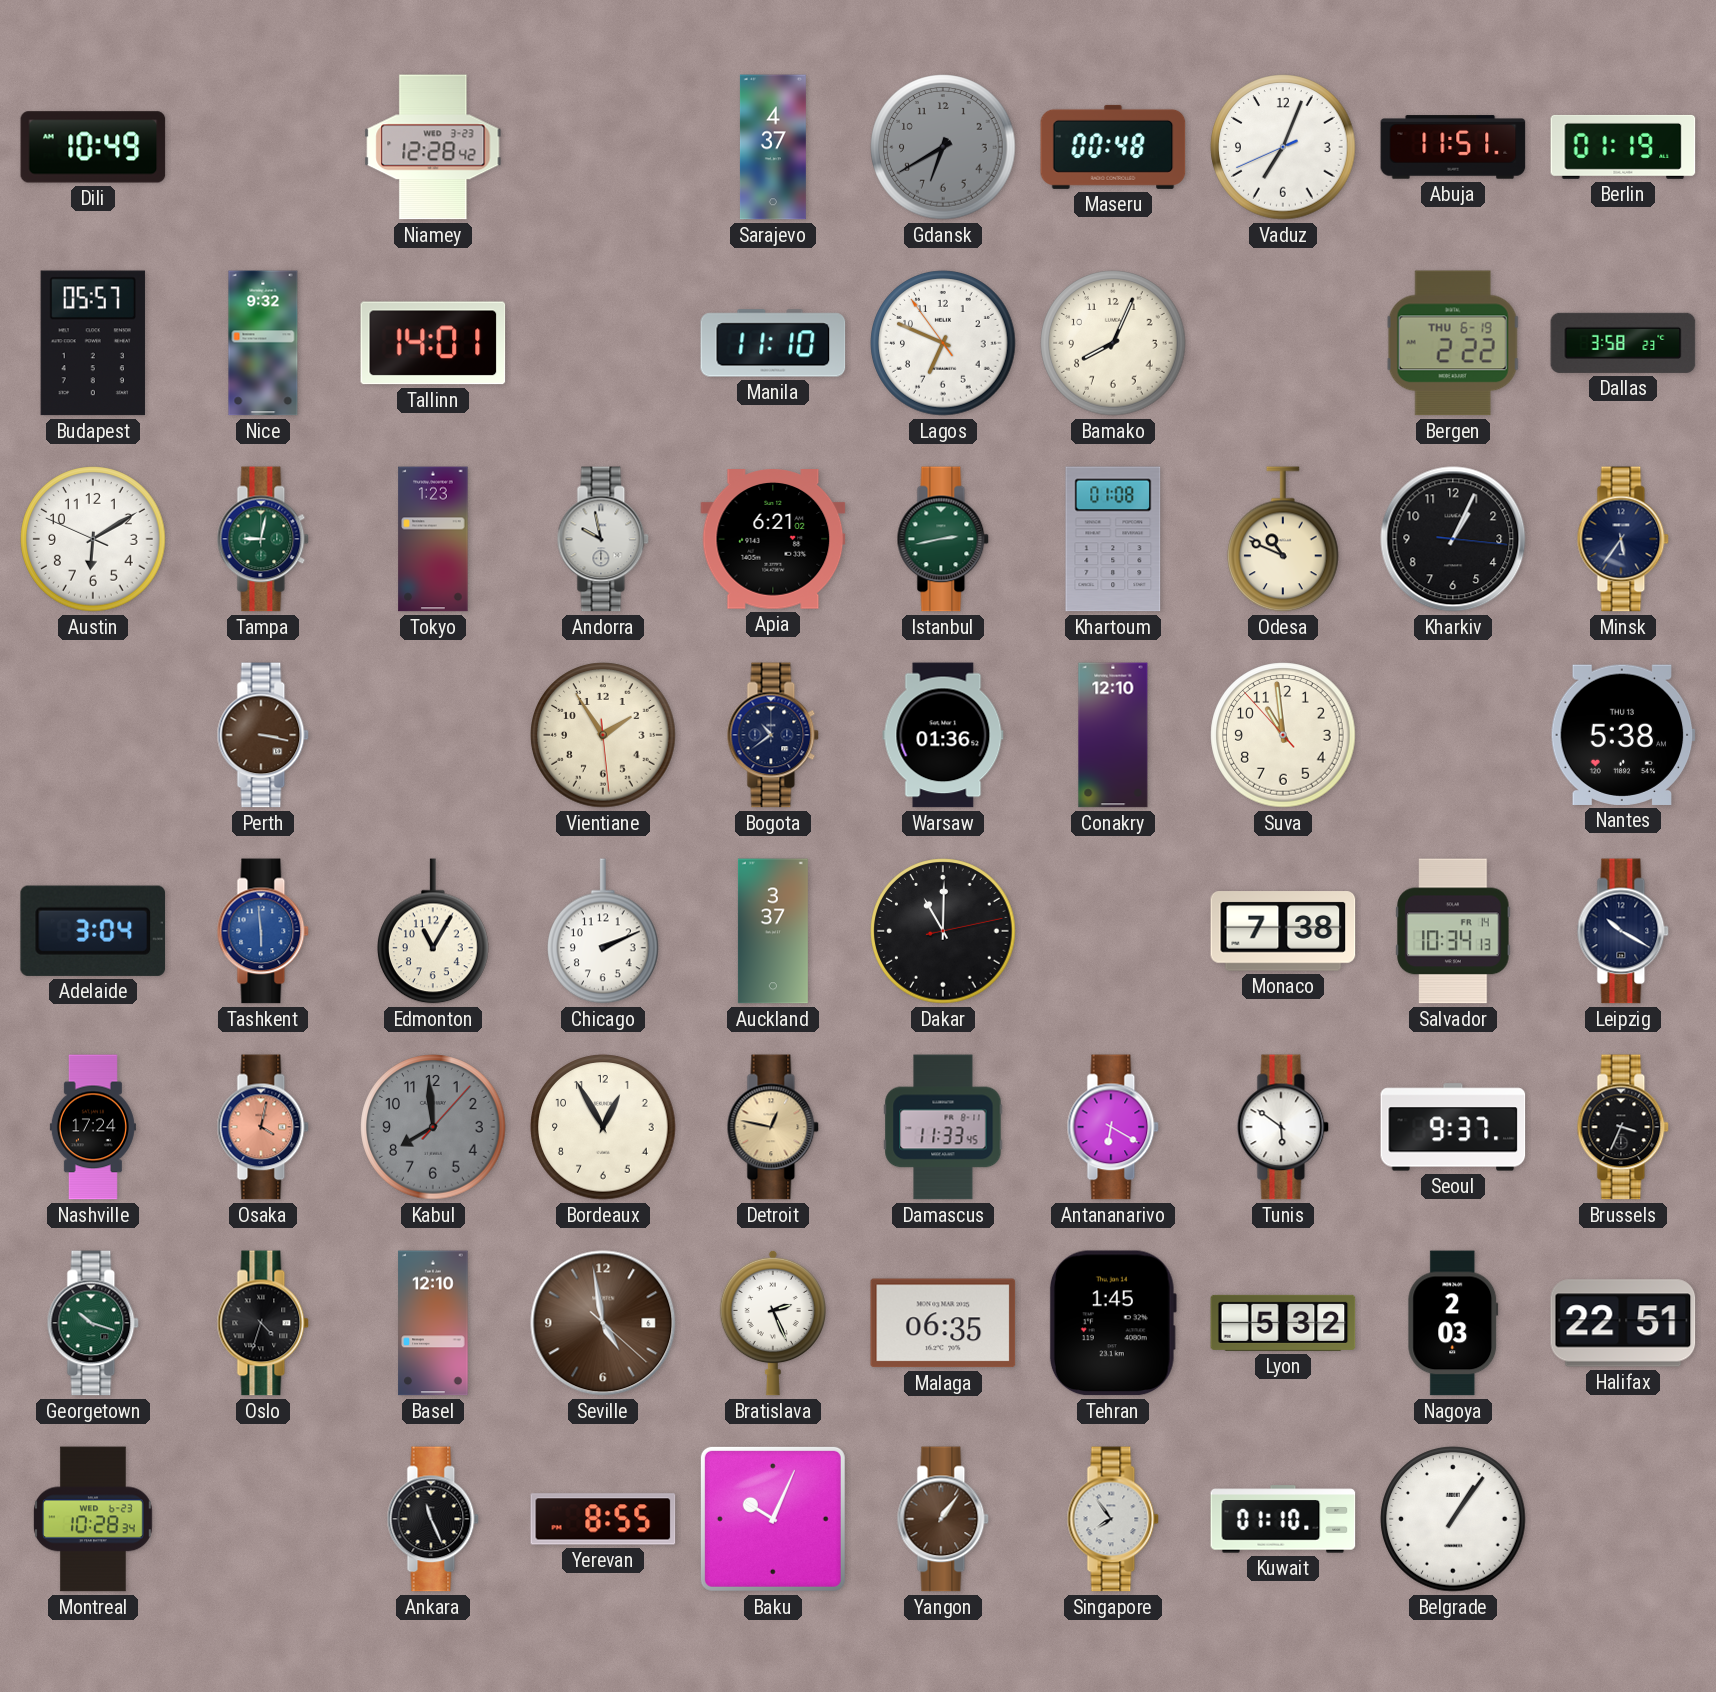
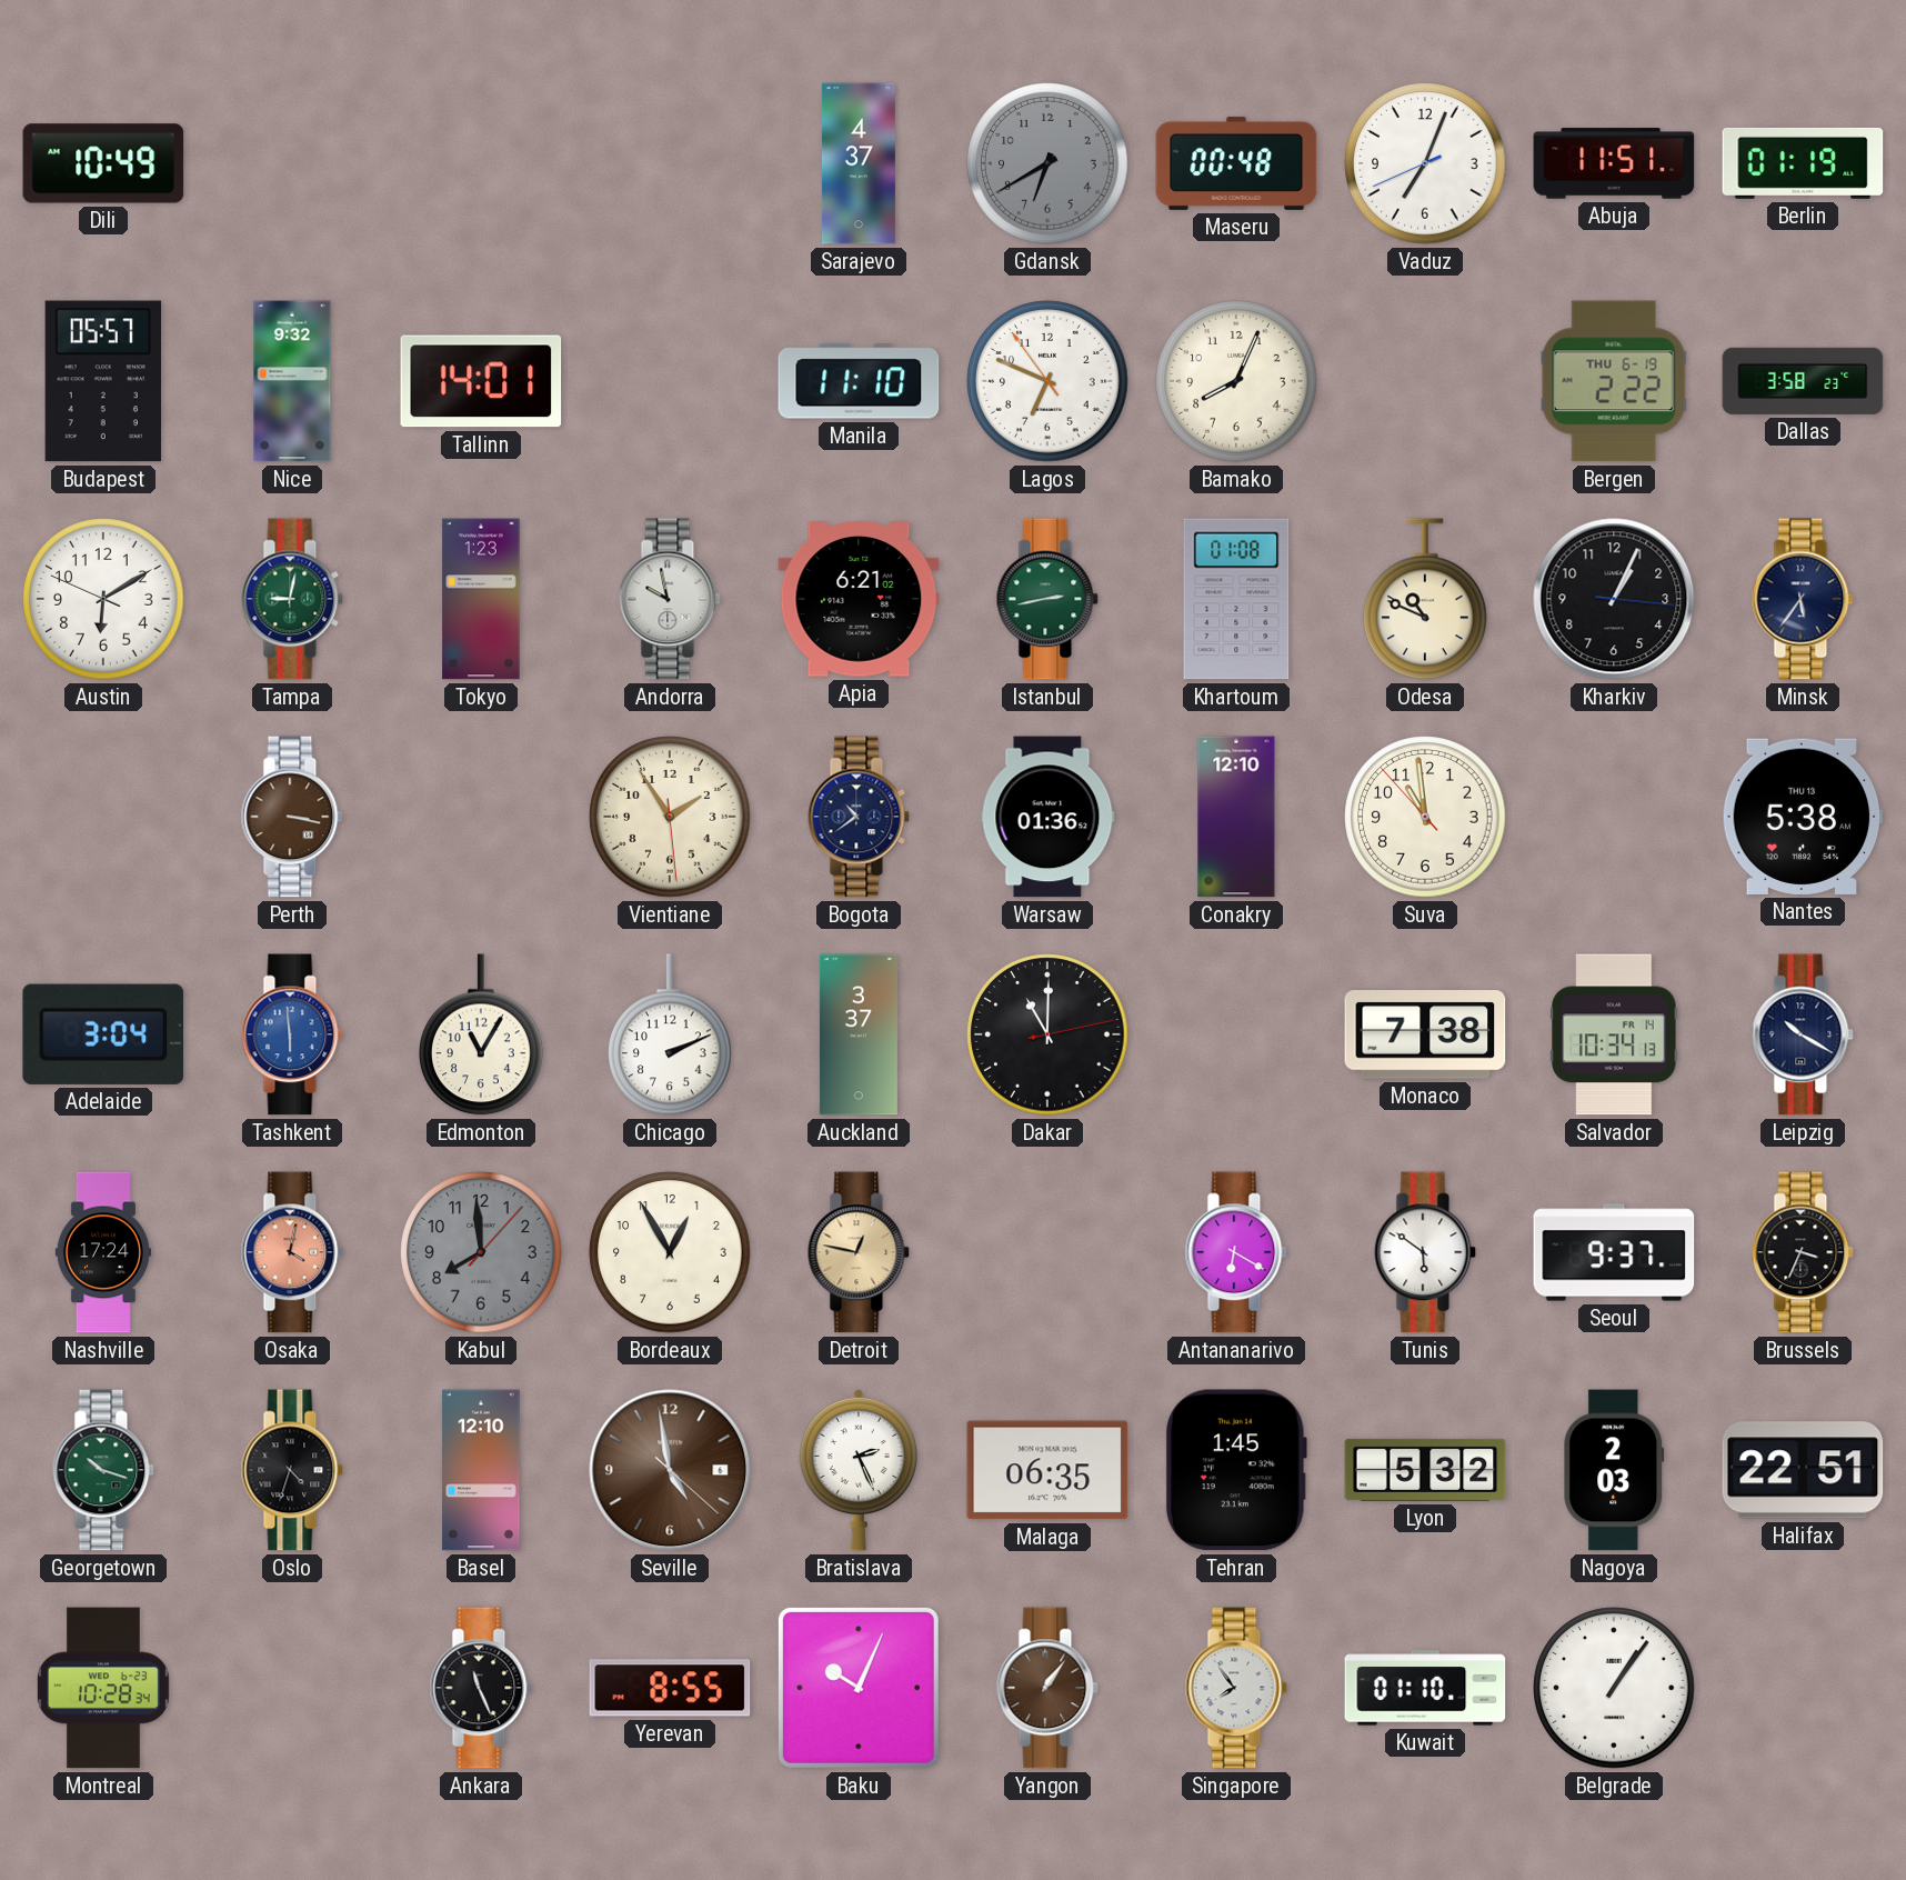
Niamey: 12:28 -> none
Damascus: 11:33 -> none
